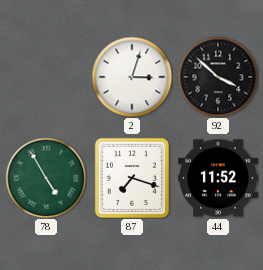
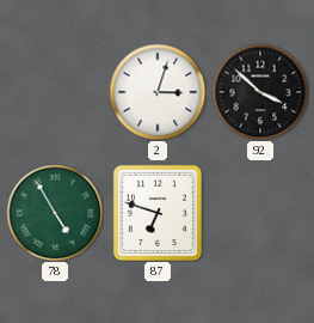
87: 7:18 -> 6:48
44: 11:52 -> none
